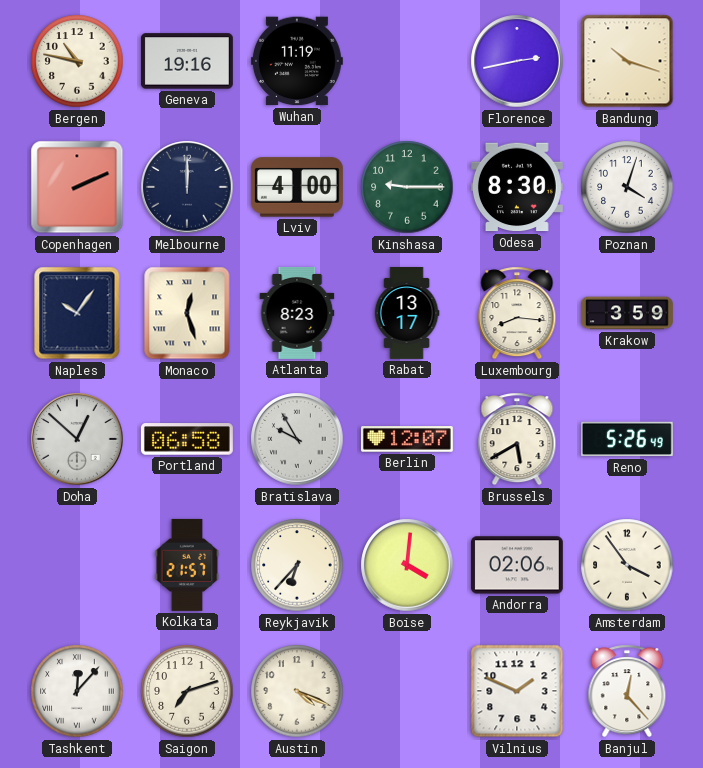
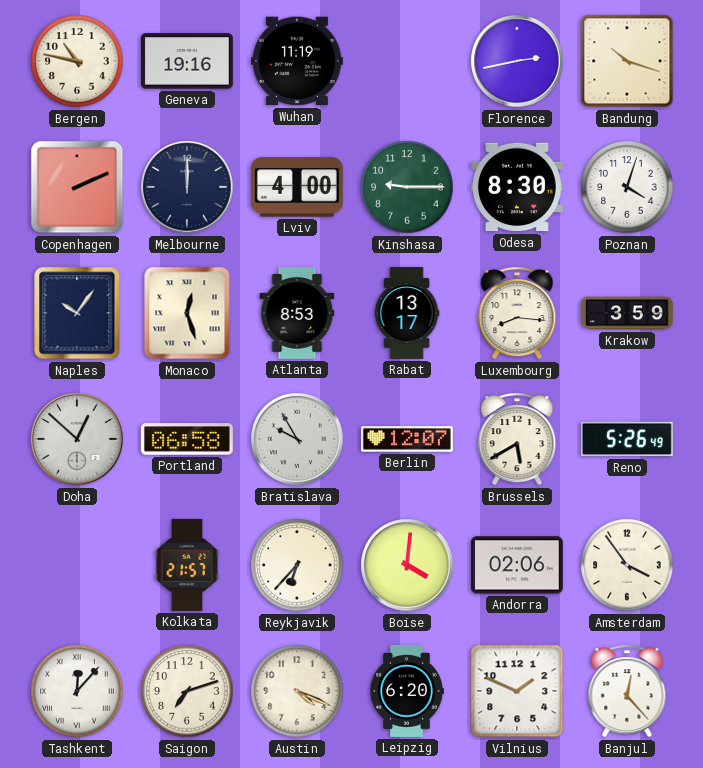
Atlanta: 8:23 -> 8:53
Leipzig: none -> 6:20
